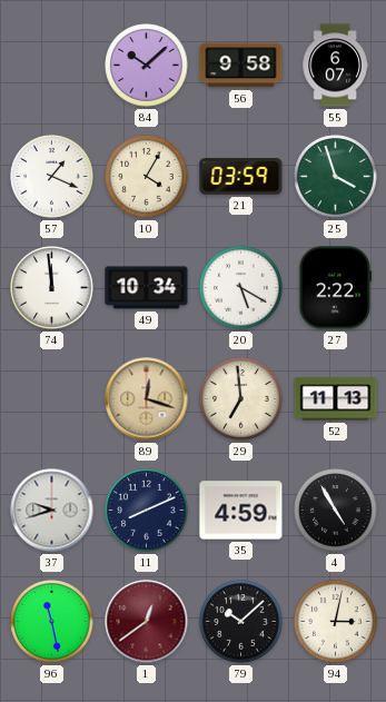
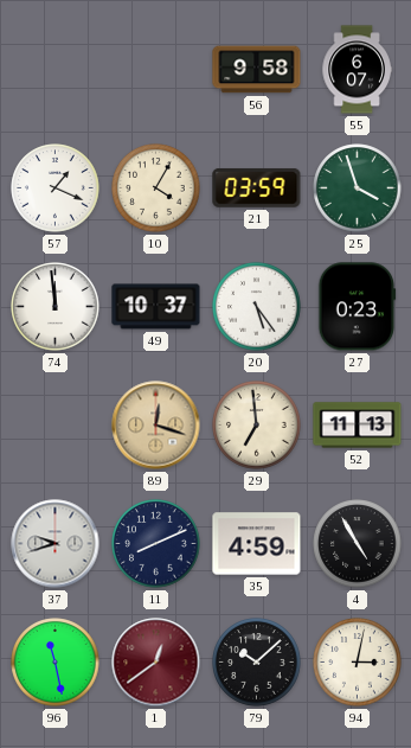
84: 10:08 -> none
49: 10:34 -> 10:37
20: 5:20 -> 5:24
27: 2:22 -> 0:23
